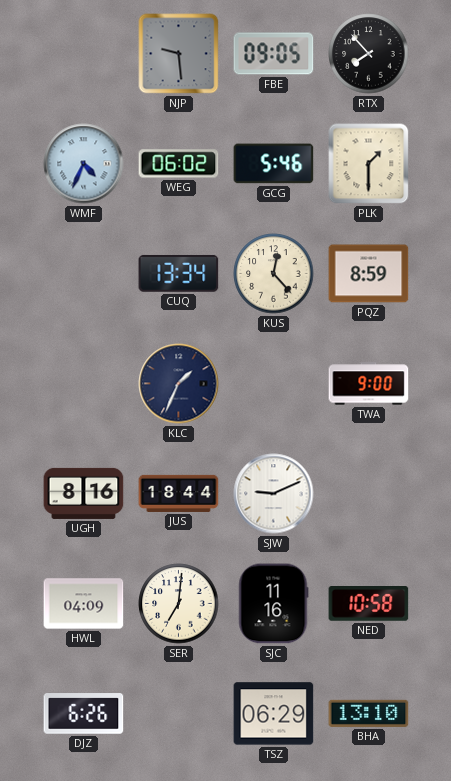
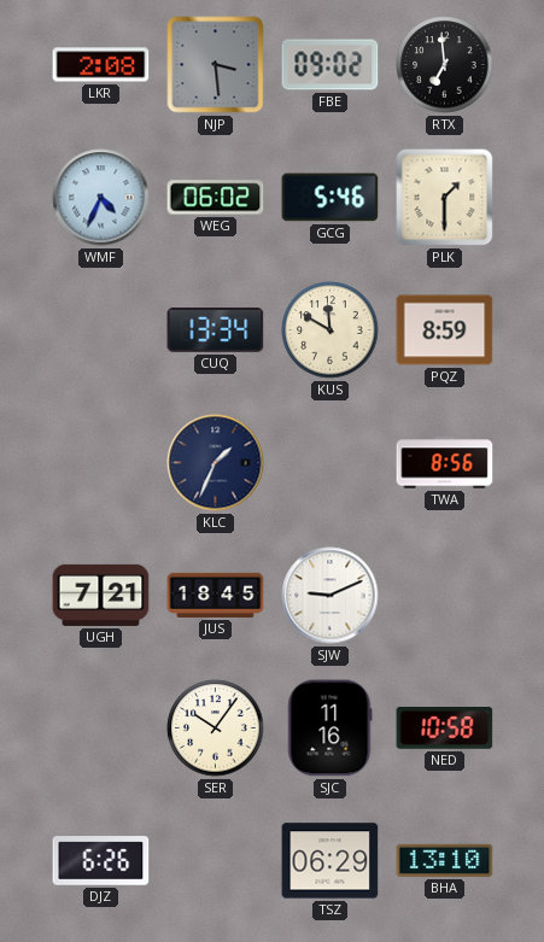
LKR: none -> 2:08
NJP: 9:29 -> 3:29
FBE: 09:05 -> 09:02
RTX: 7:53 -> 6:59
KUS: 12:23 -> 11:50
TWA: 9:00 -> 8:56
UGH: 8:16 -> 7:21
JUS: 18:44 -> 18:45
HWL: 04:09 -> none
SER: 7:01 -> 10:06
